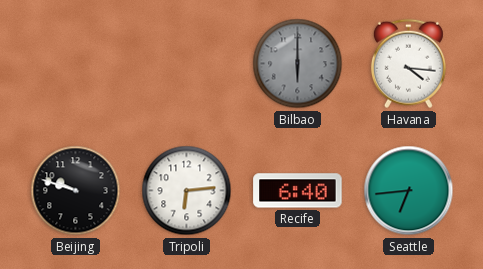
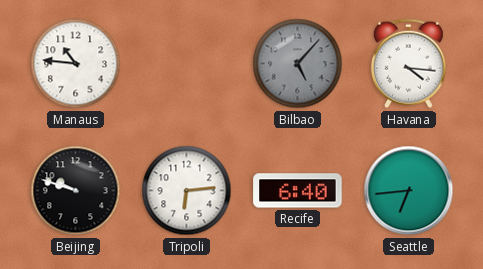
Manaus: none -> 10:46
Bilbao: 6:00 -> 5:07
